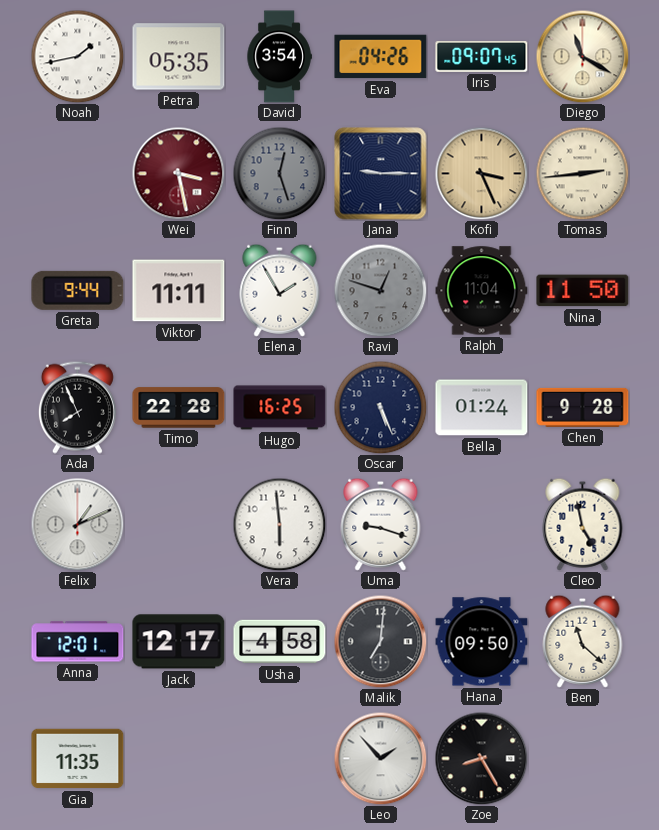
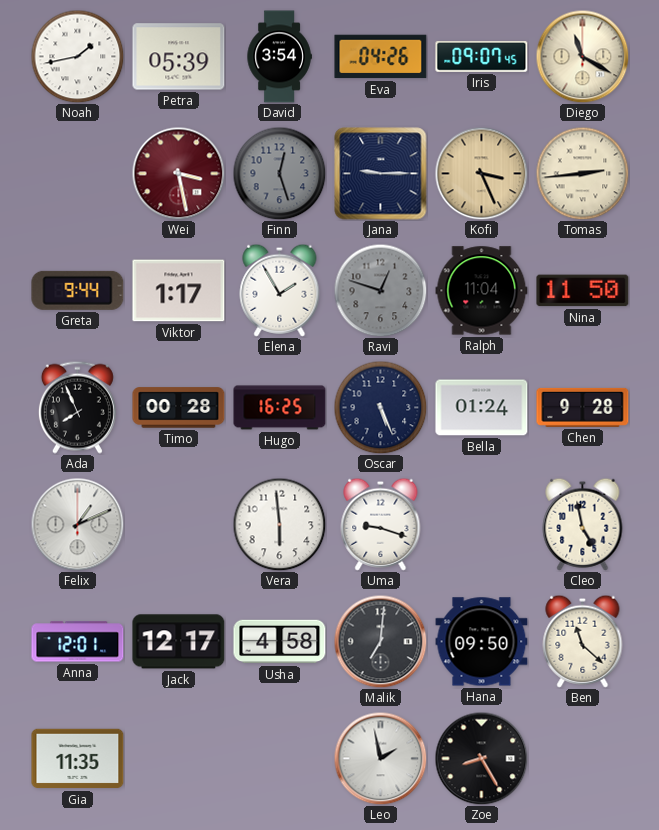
Petra: 05:35 -> 05:39
Viktor: 11:11 -> 1:17
Timo: 22:28 -> 00:28
Leo: 1:53 -> 1:58
